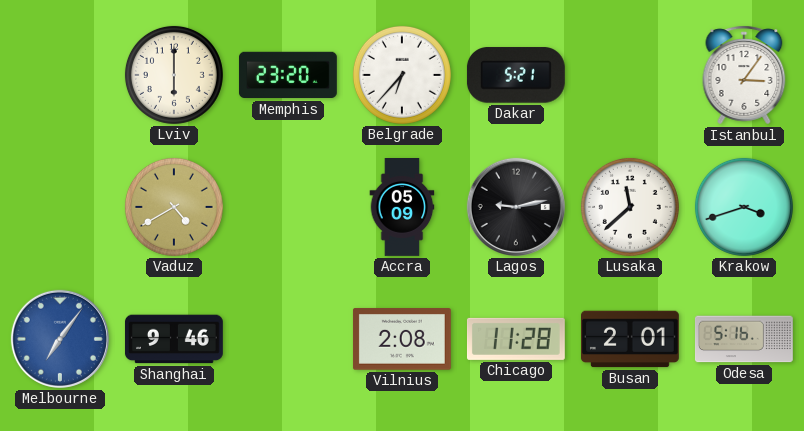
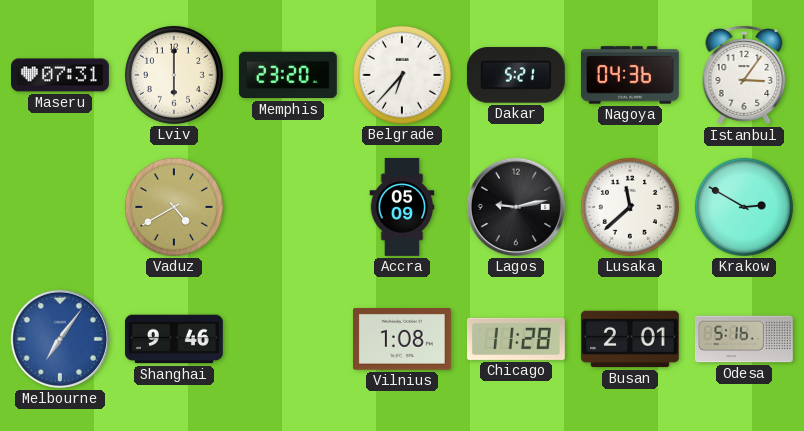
Maseru: none -> 07:31
Nagoya: none -> 04:36
Krakow: 3:42 -> 2:50
Vilnius: 2:08 -> 1:08
